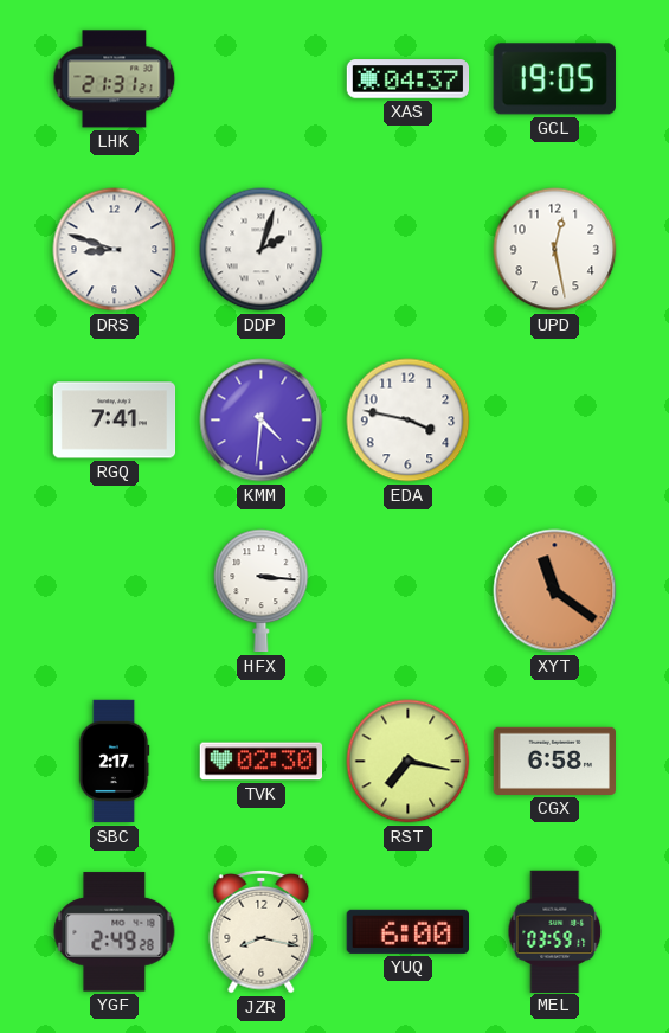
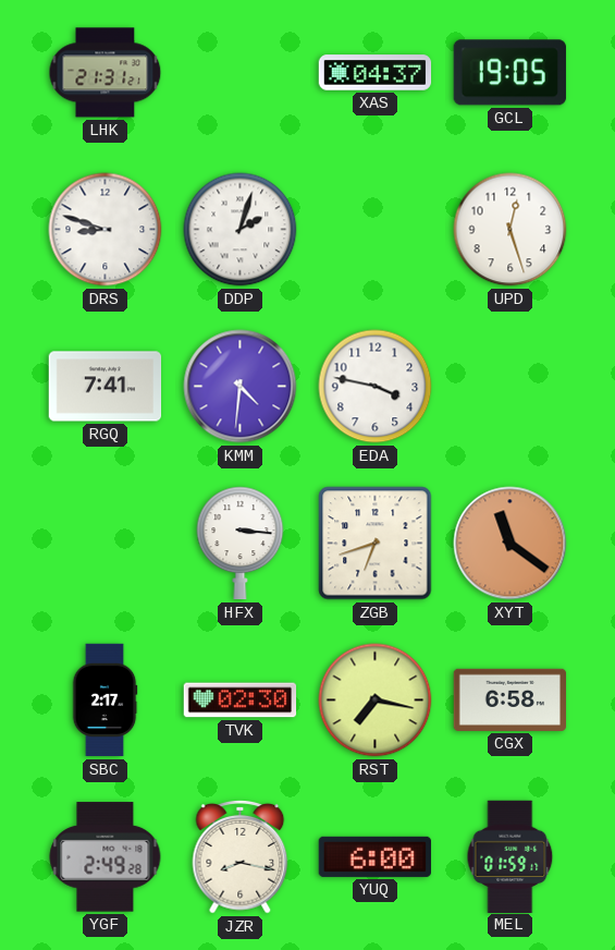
UPD: 12:28 -> 12:27
ZGB: none -> 6:42
MEL: 03:59 -> 01:59
